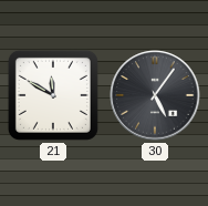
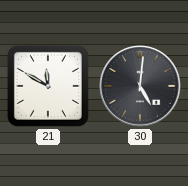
30: 5:06 -> 5:01
